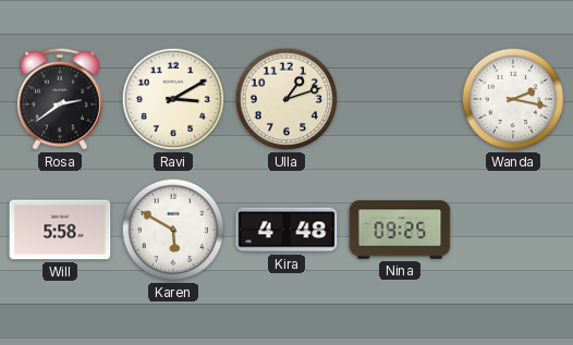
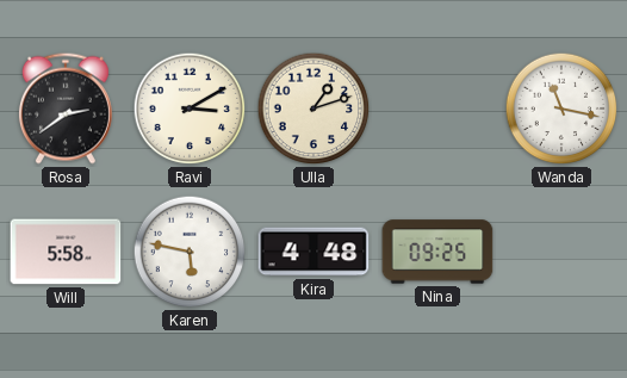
Wanda: 2:17 -> 11:17
Karen: 5:50 -> 5:47
